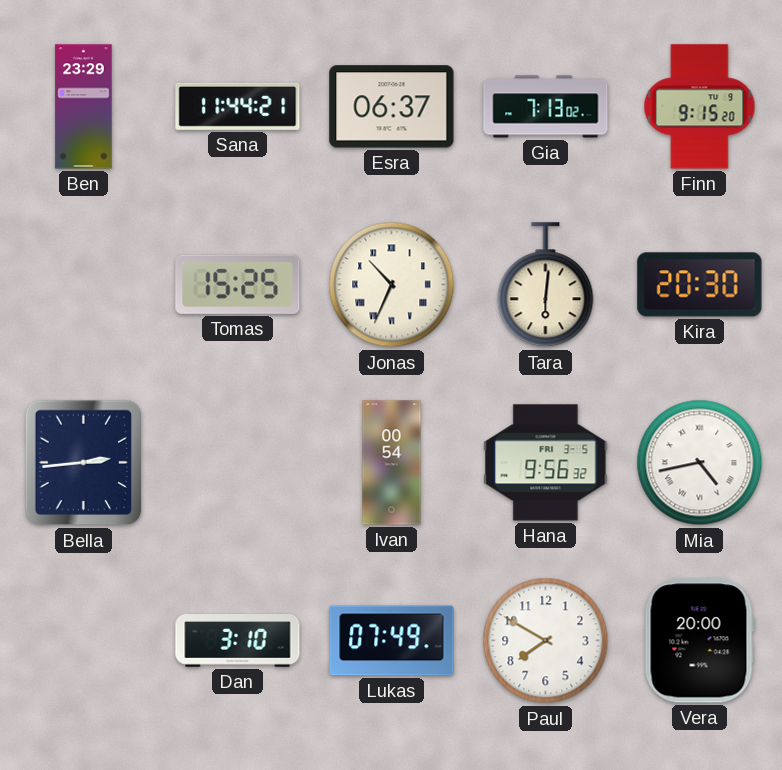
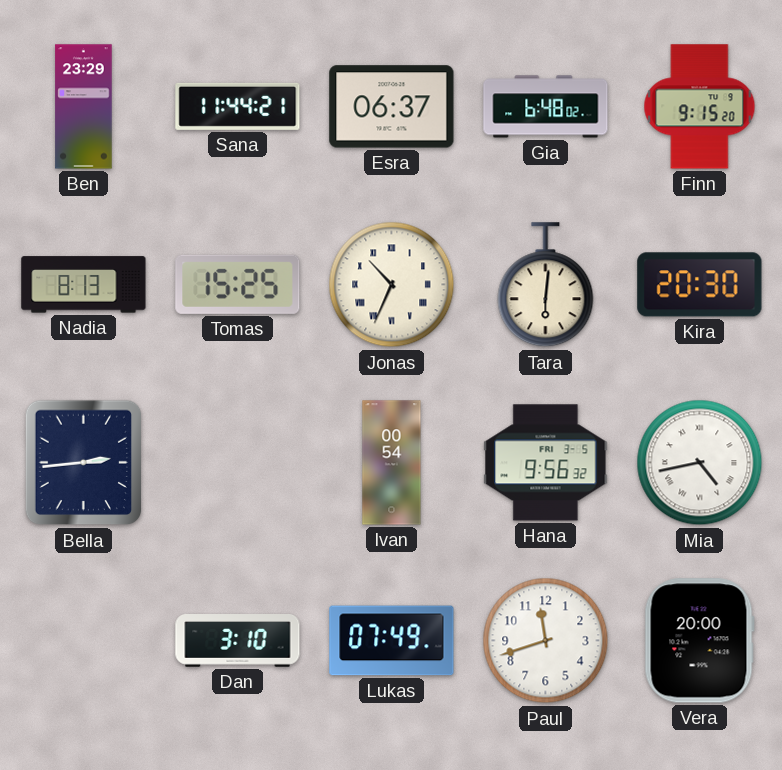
Gia: 7:13 -> 6:48
Nadia: none -> 8:13
Paul: 7:50 -> 11:42
